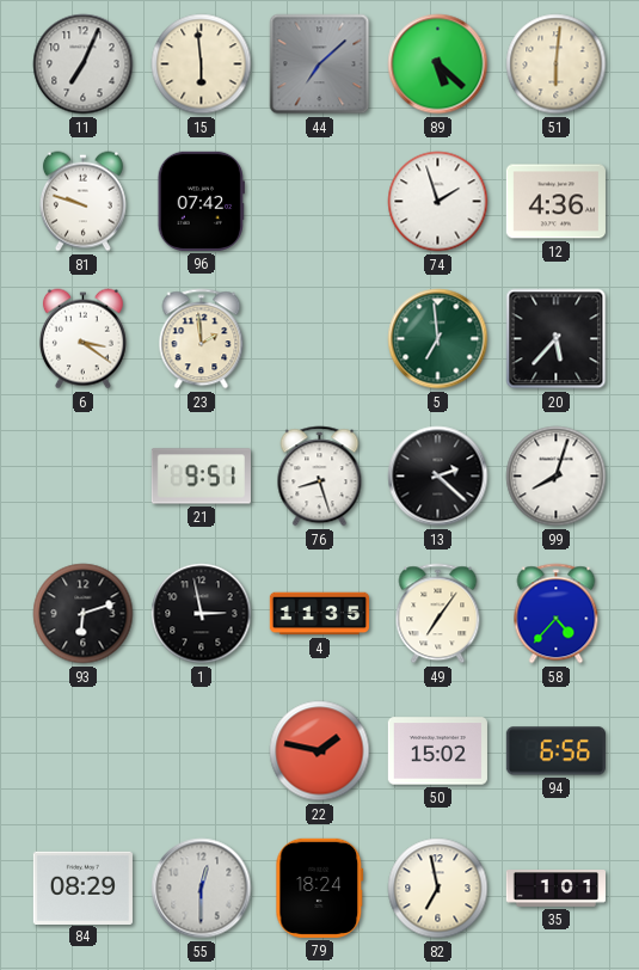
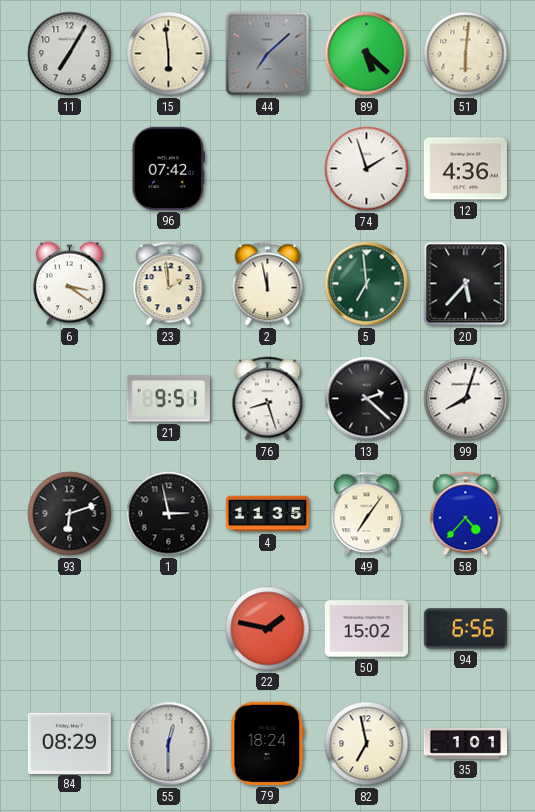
11: 7:04 -> 7:05
81: 9:48 -> none
2: none -> 11:58
